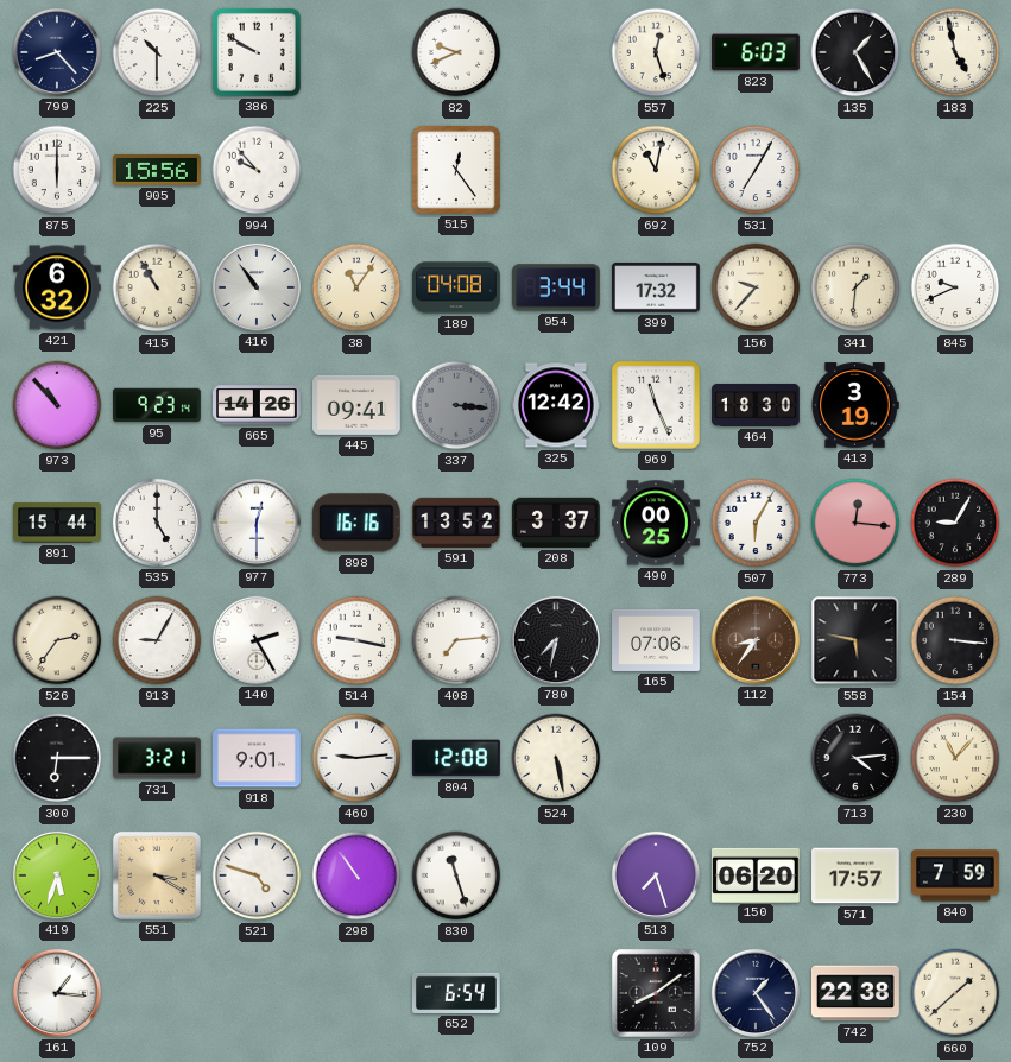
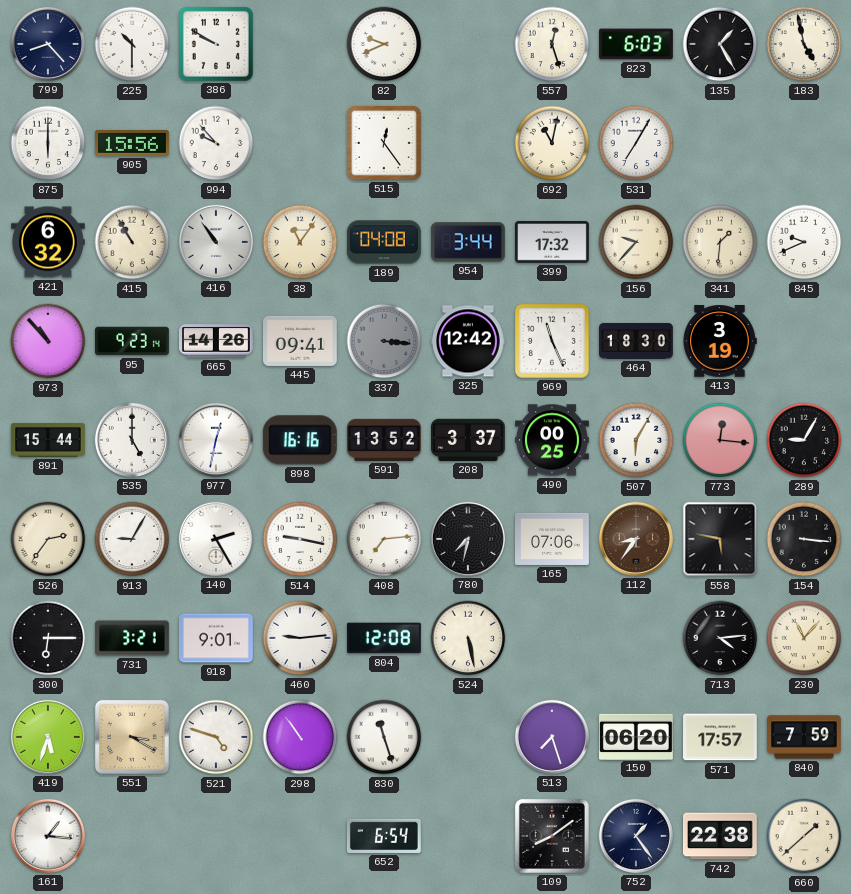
977: 12:30 -> 12:32
